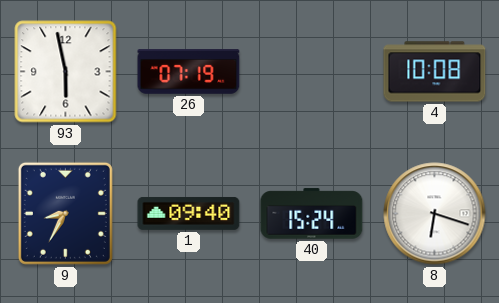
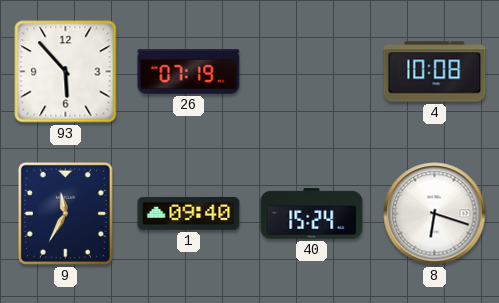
93: 5:58 -> 5:53
9: 8:35 -> 11:35
